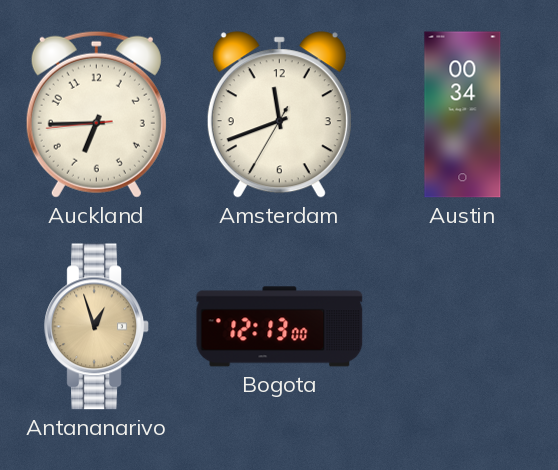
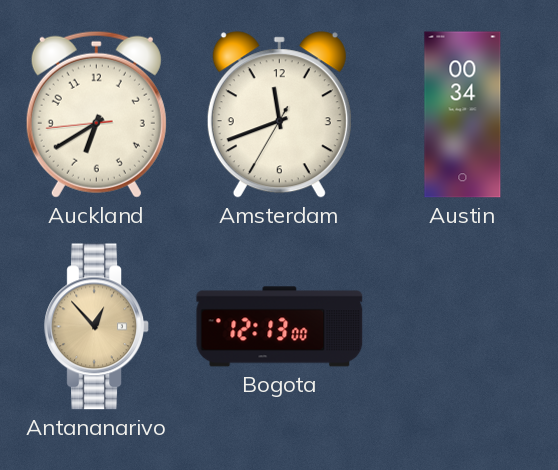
Auckland: 6:44 -> 6:39
Antananarivo: 12:57 -> 12:53
